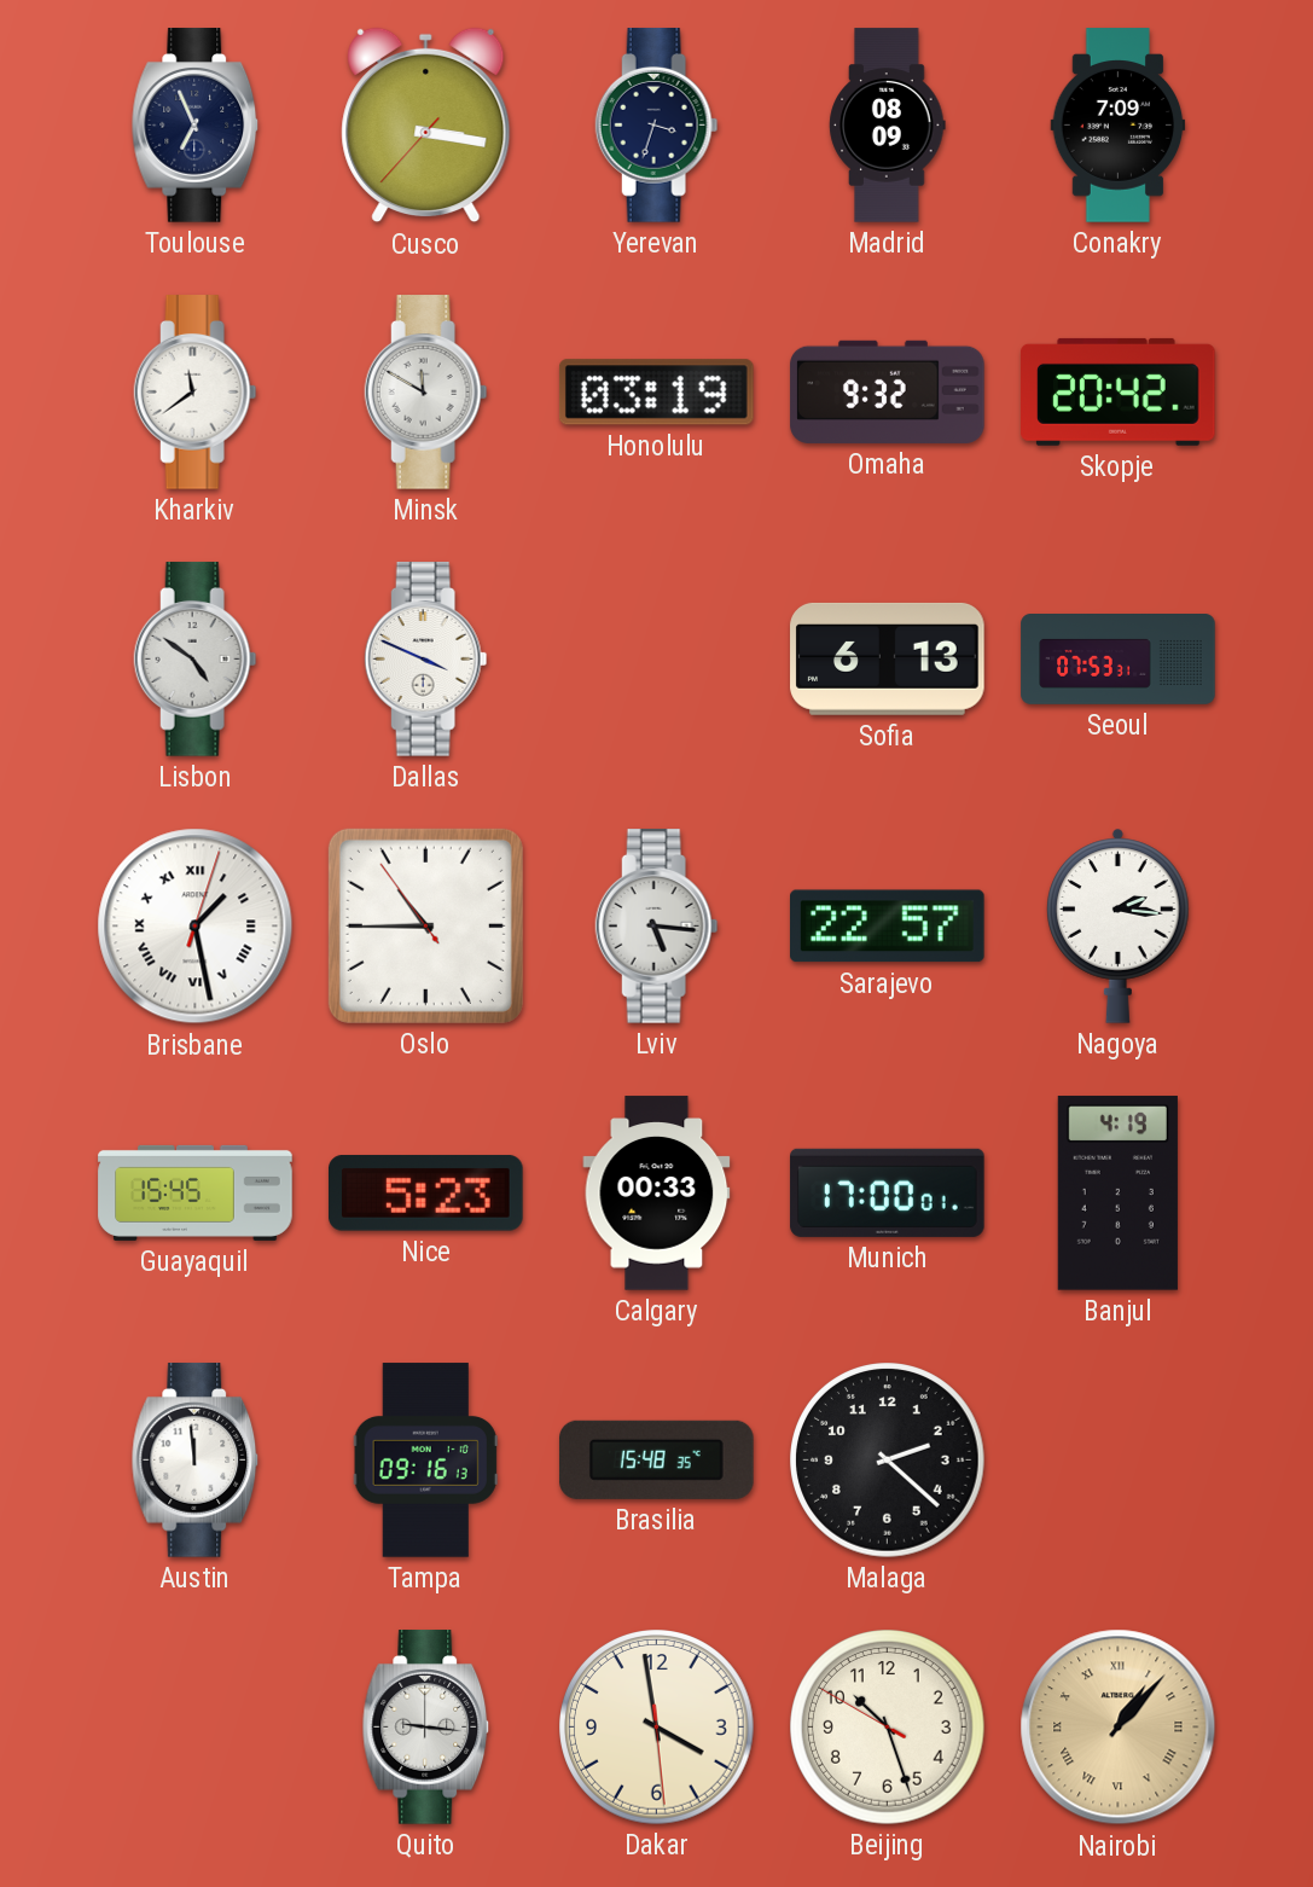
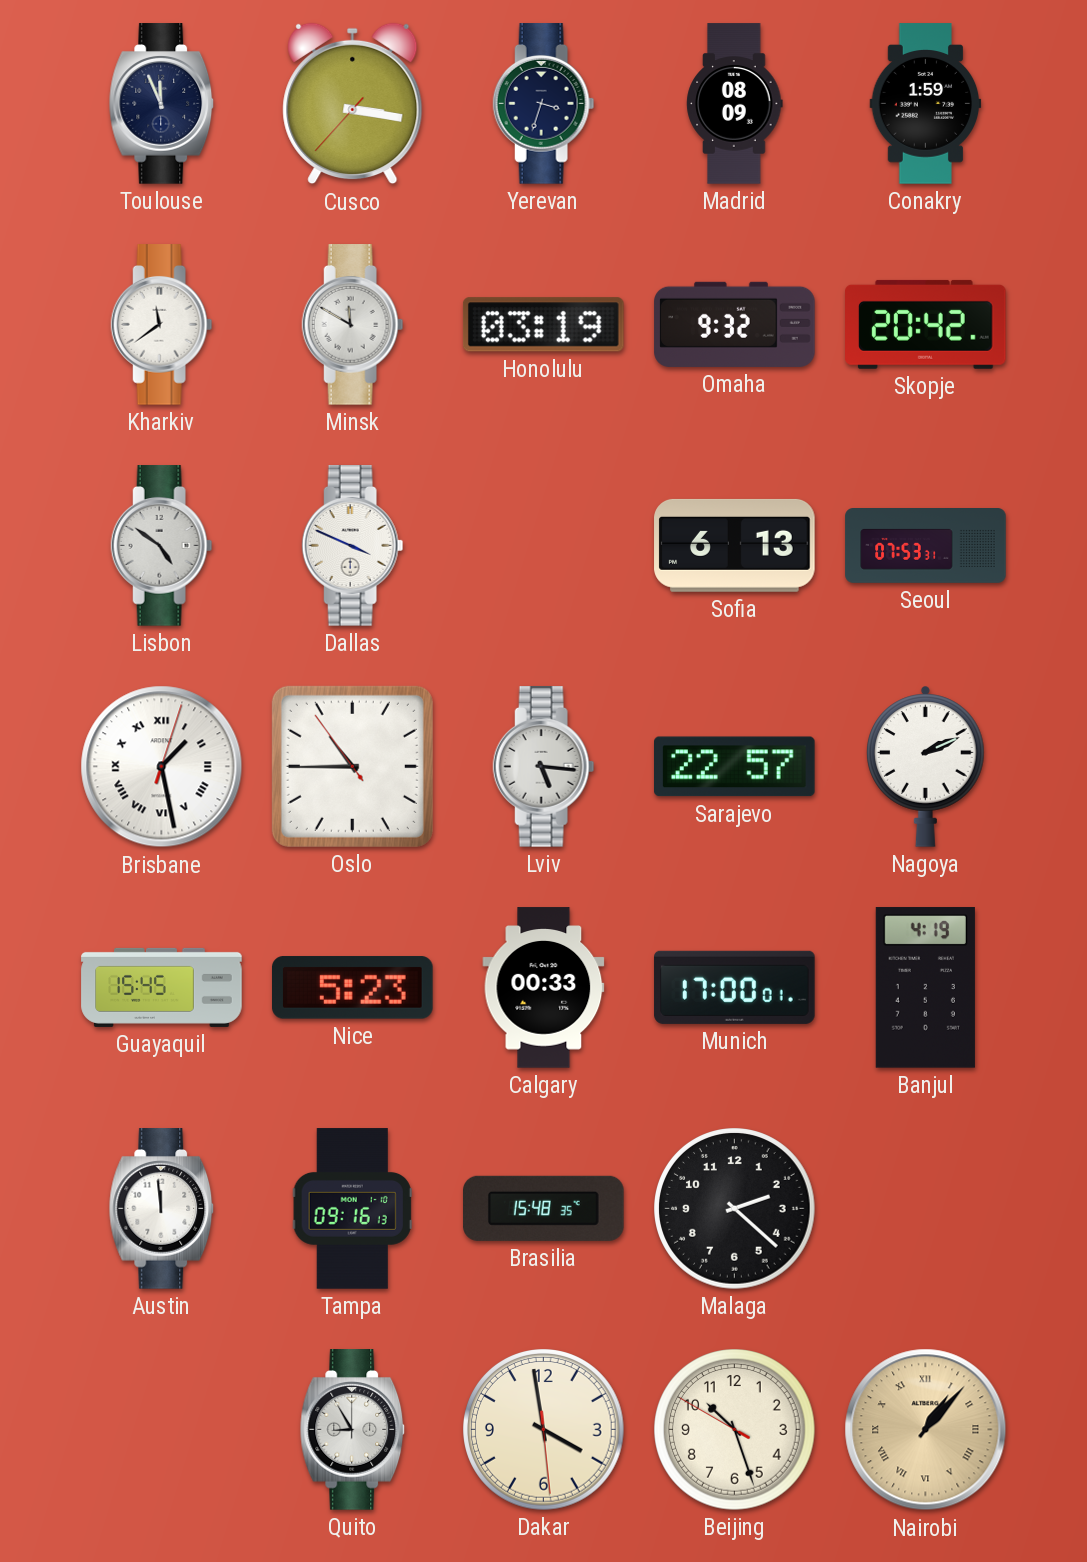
Toulouse: 6:56 -> 11:56
Conakry: 7:09 -> 1:59
Nagoya: 2:16 -> 2:11
Quito: 9:16 -> 8:55
